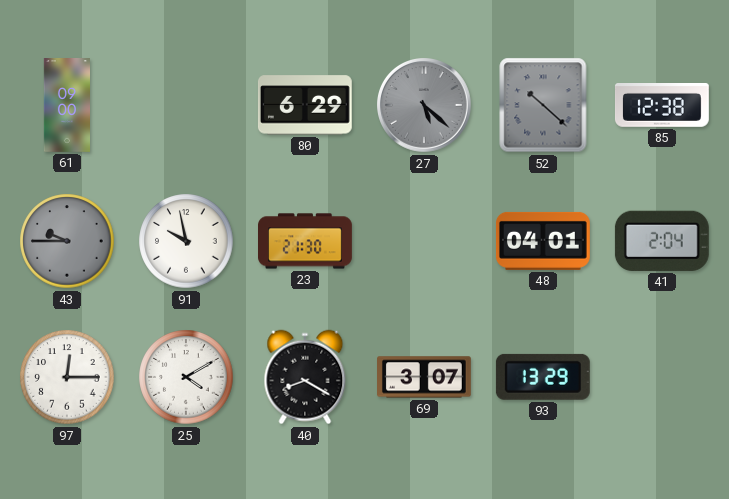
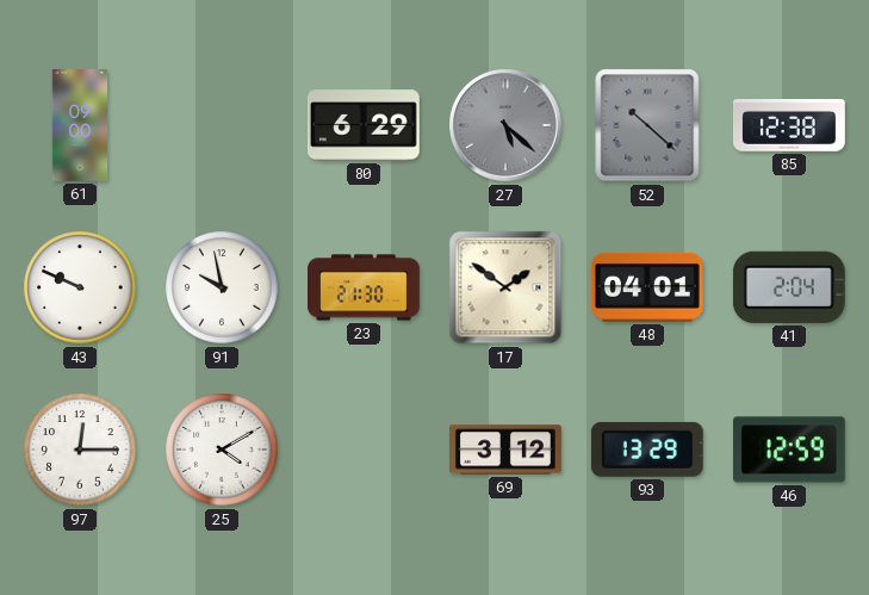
43: 9:45 -> 9:49
43 dial: grey -> white
17: none -> 1:51
40: 8:20 -> none
69: 3:07 -> 3:12
46: none -> 12:59
